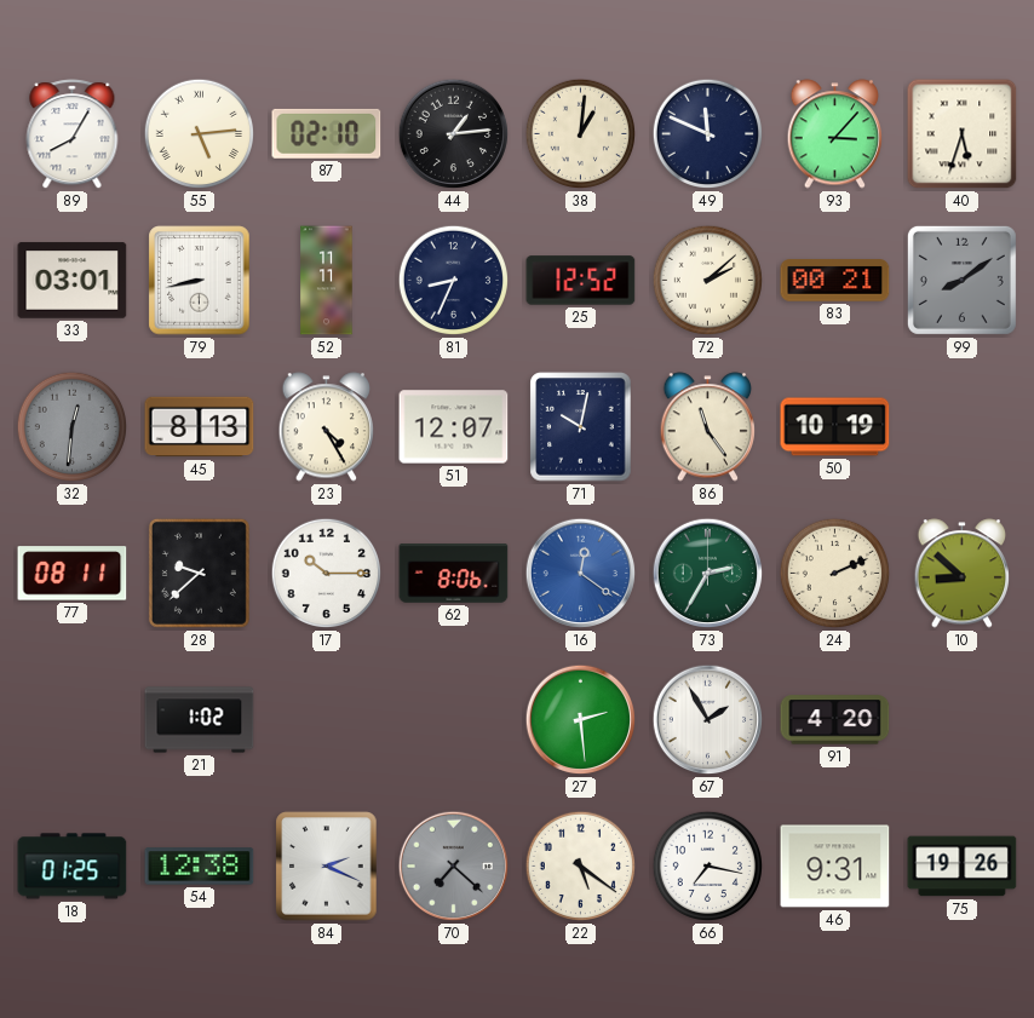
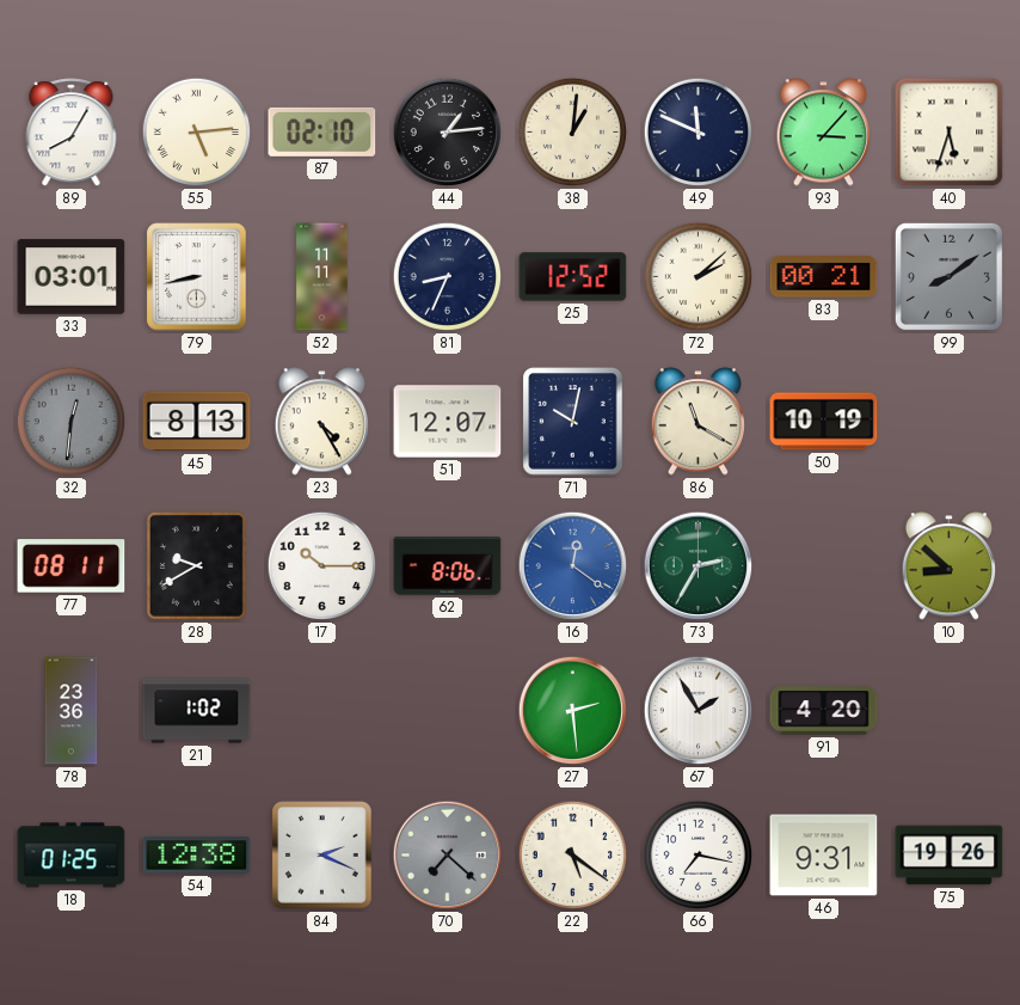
86: 11:24 -> 11:20
28: 9:38 -> 9:40
24: 2:11 -> none
78: none -> 23:36
